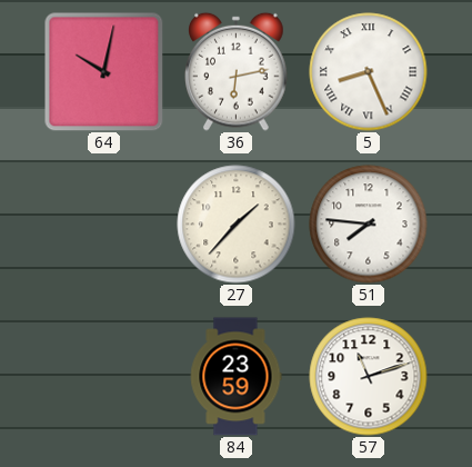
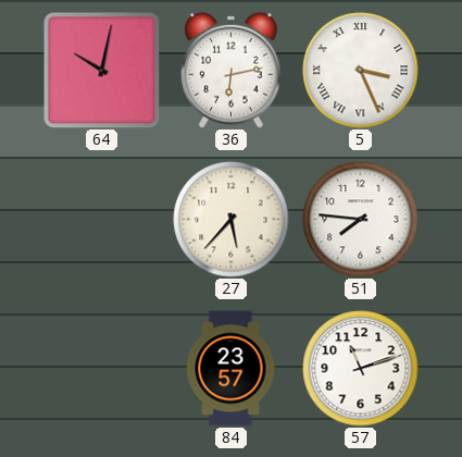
5: 8:26 -> 3:26
27: 1:37 -> 5:37
84: 23:59 -> 23:57
